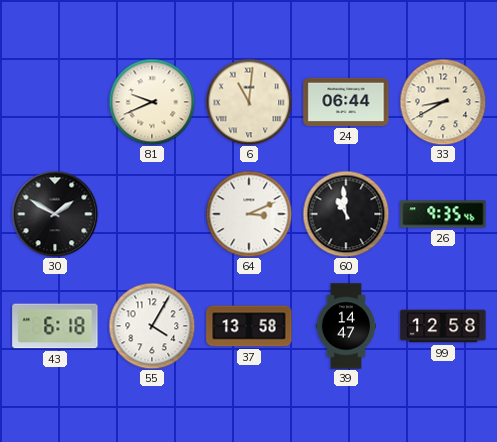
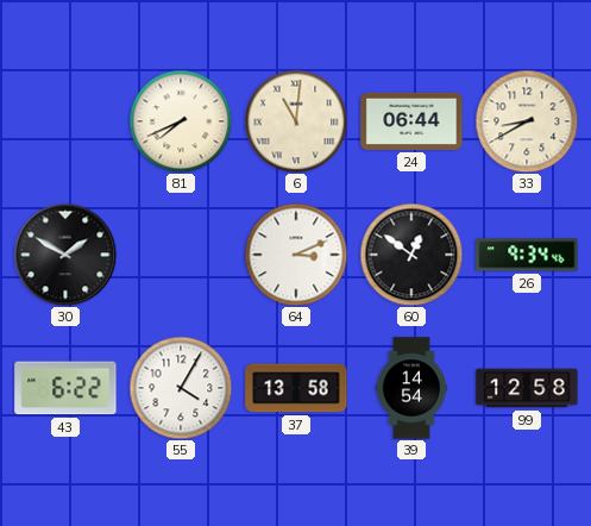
81: 9:41 -> 7:41
60: 10:59 -> 12:51
26: 9:35 -> 9:34
43: 6:18 -> 6:22
39: 14:47 -> 14:54
